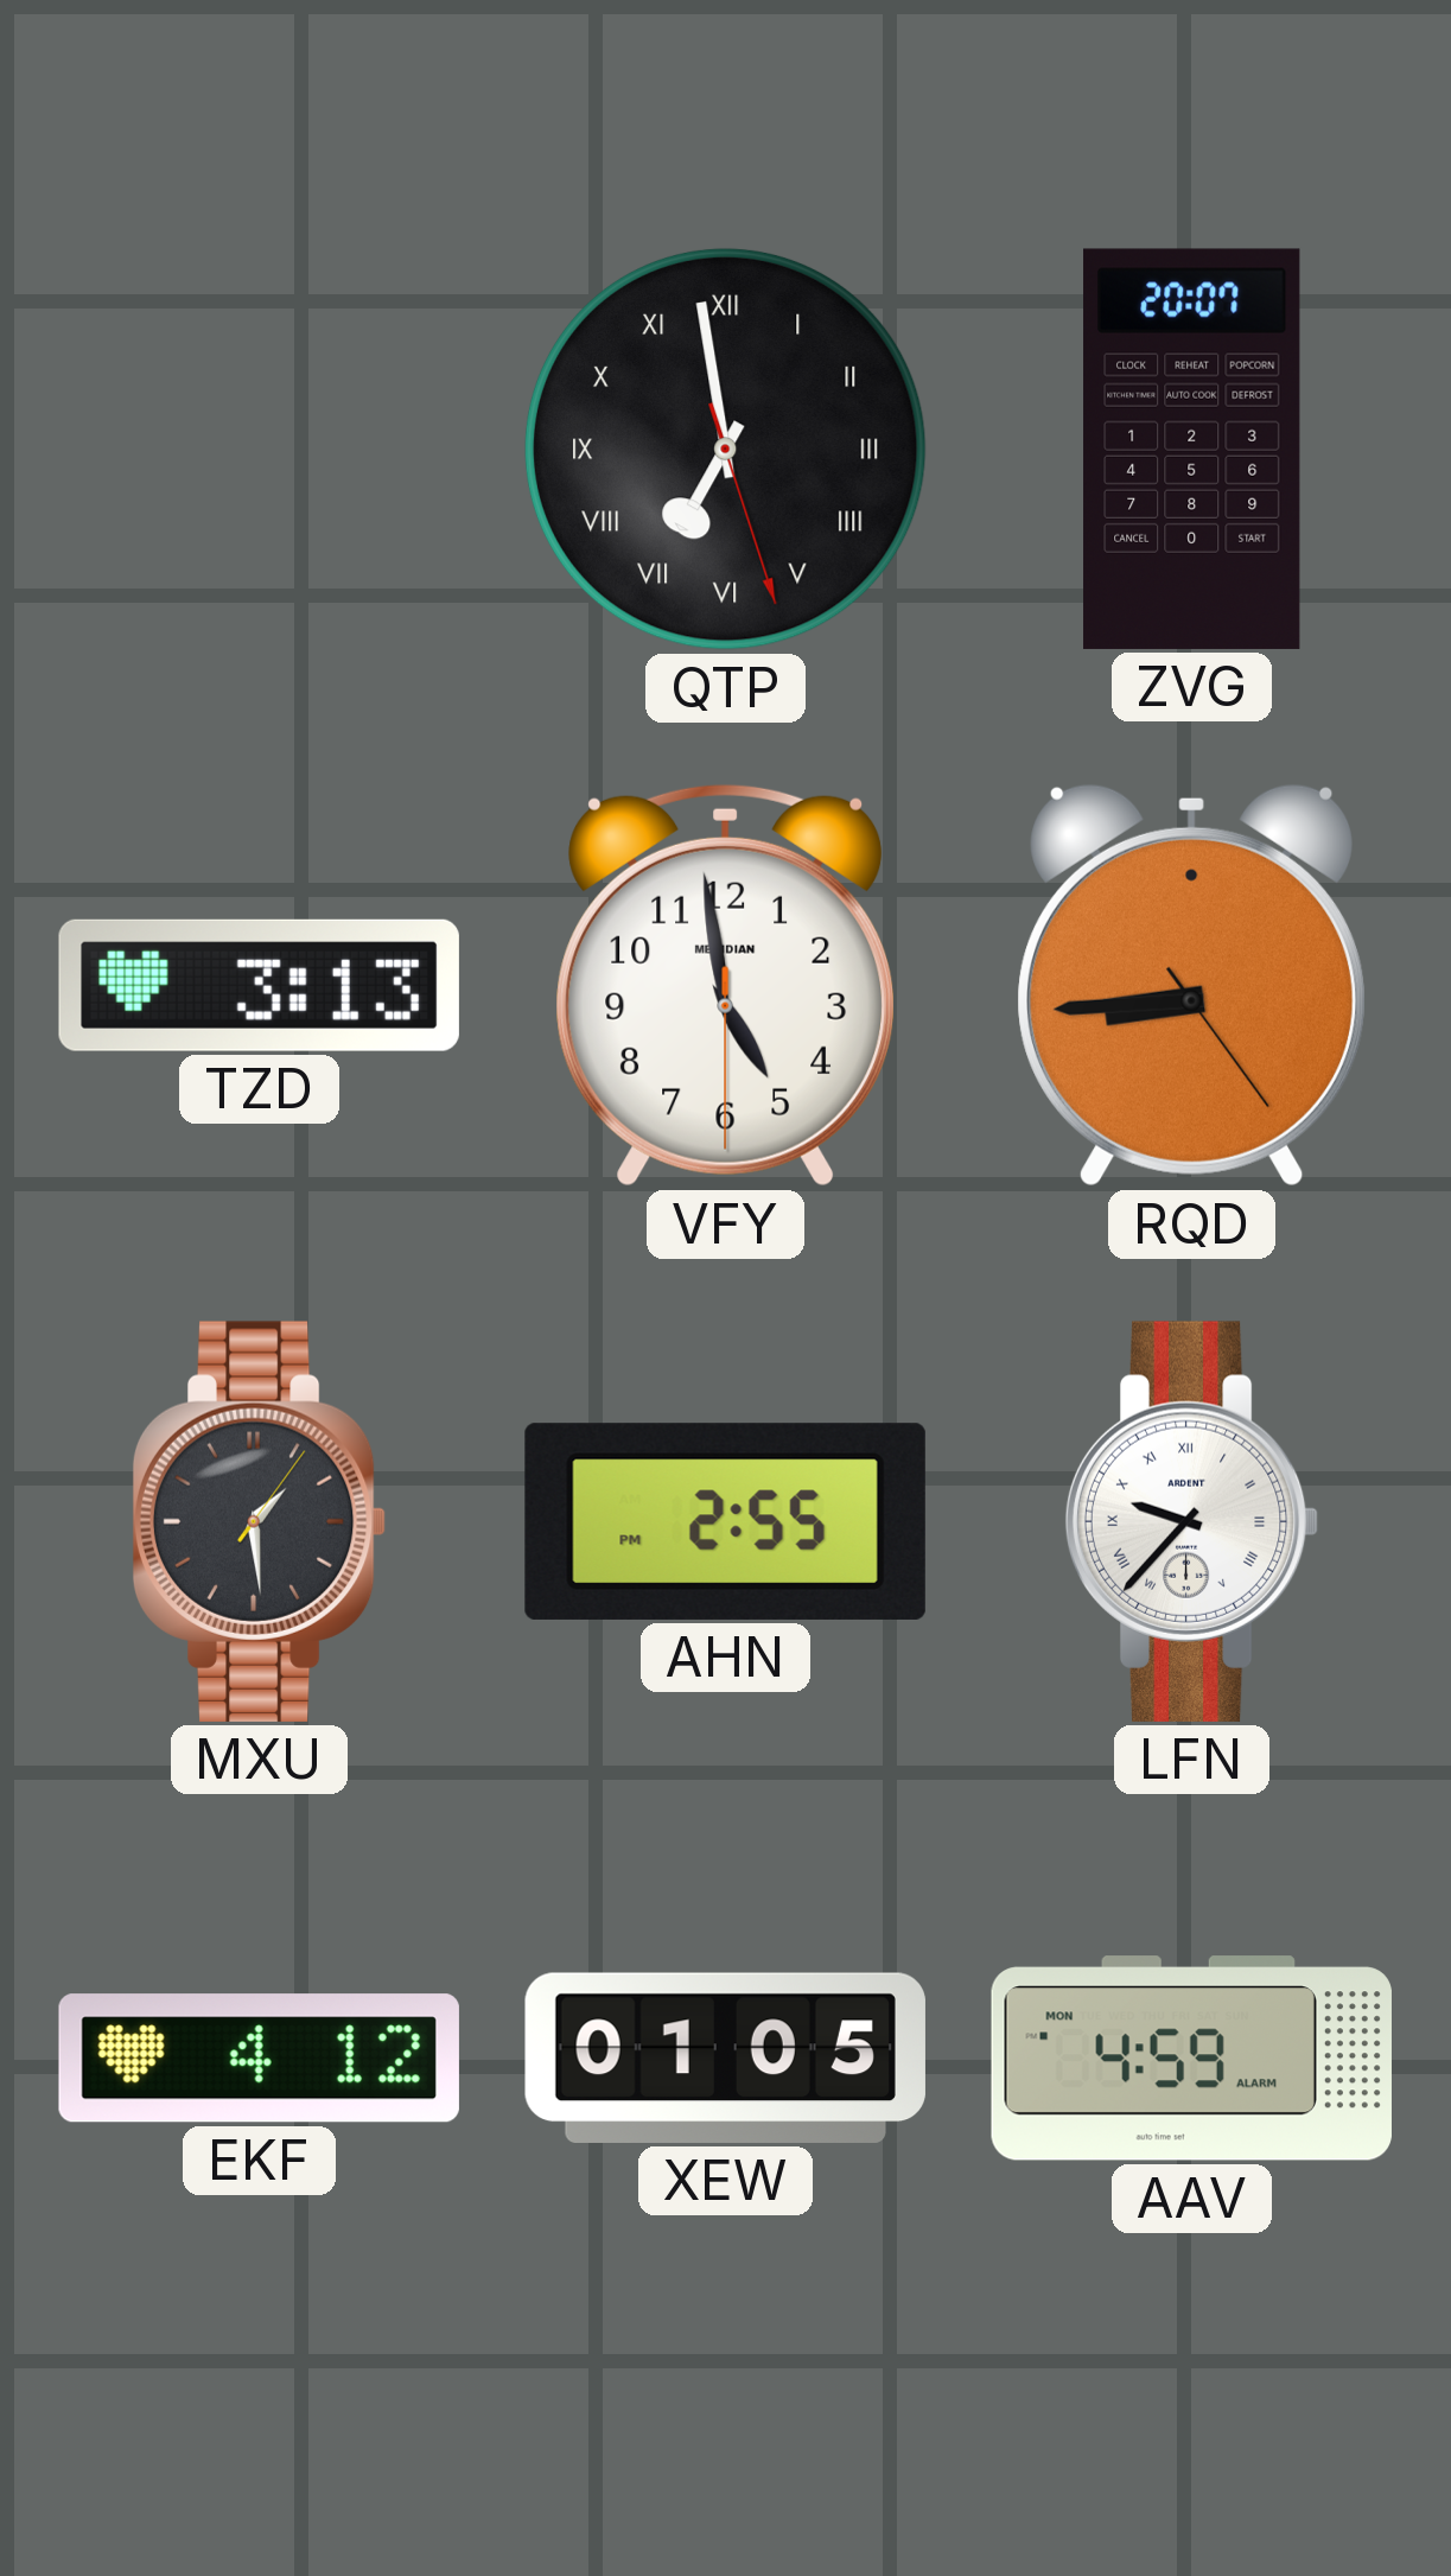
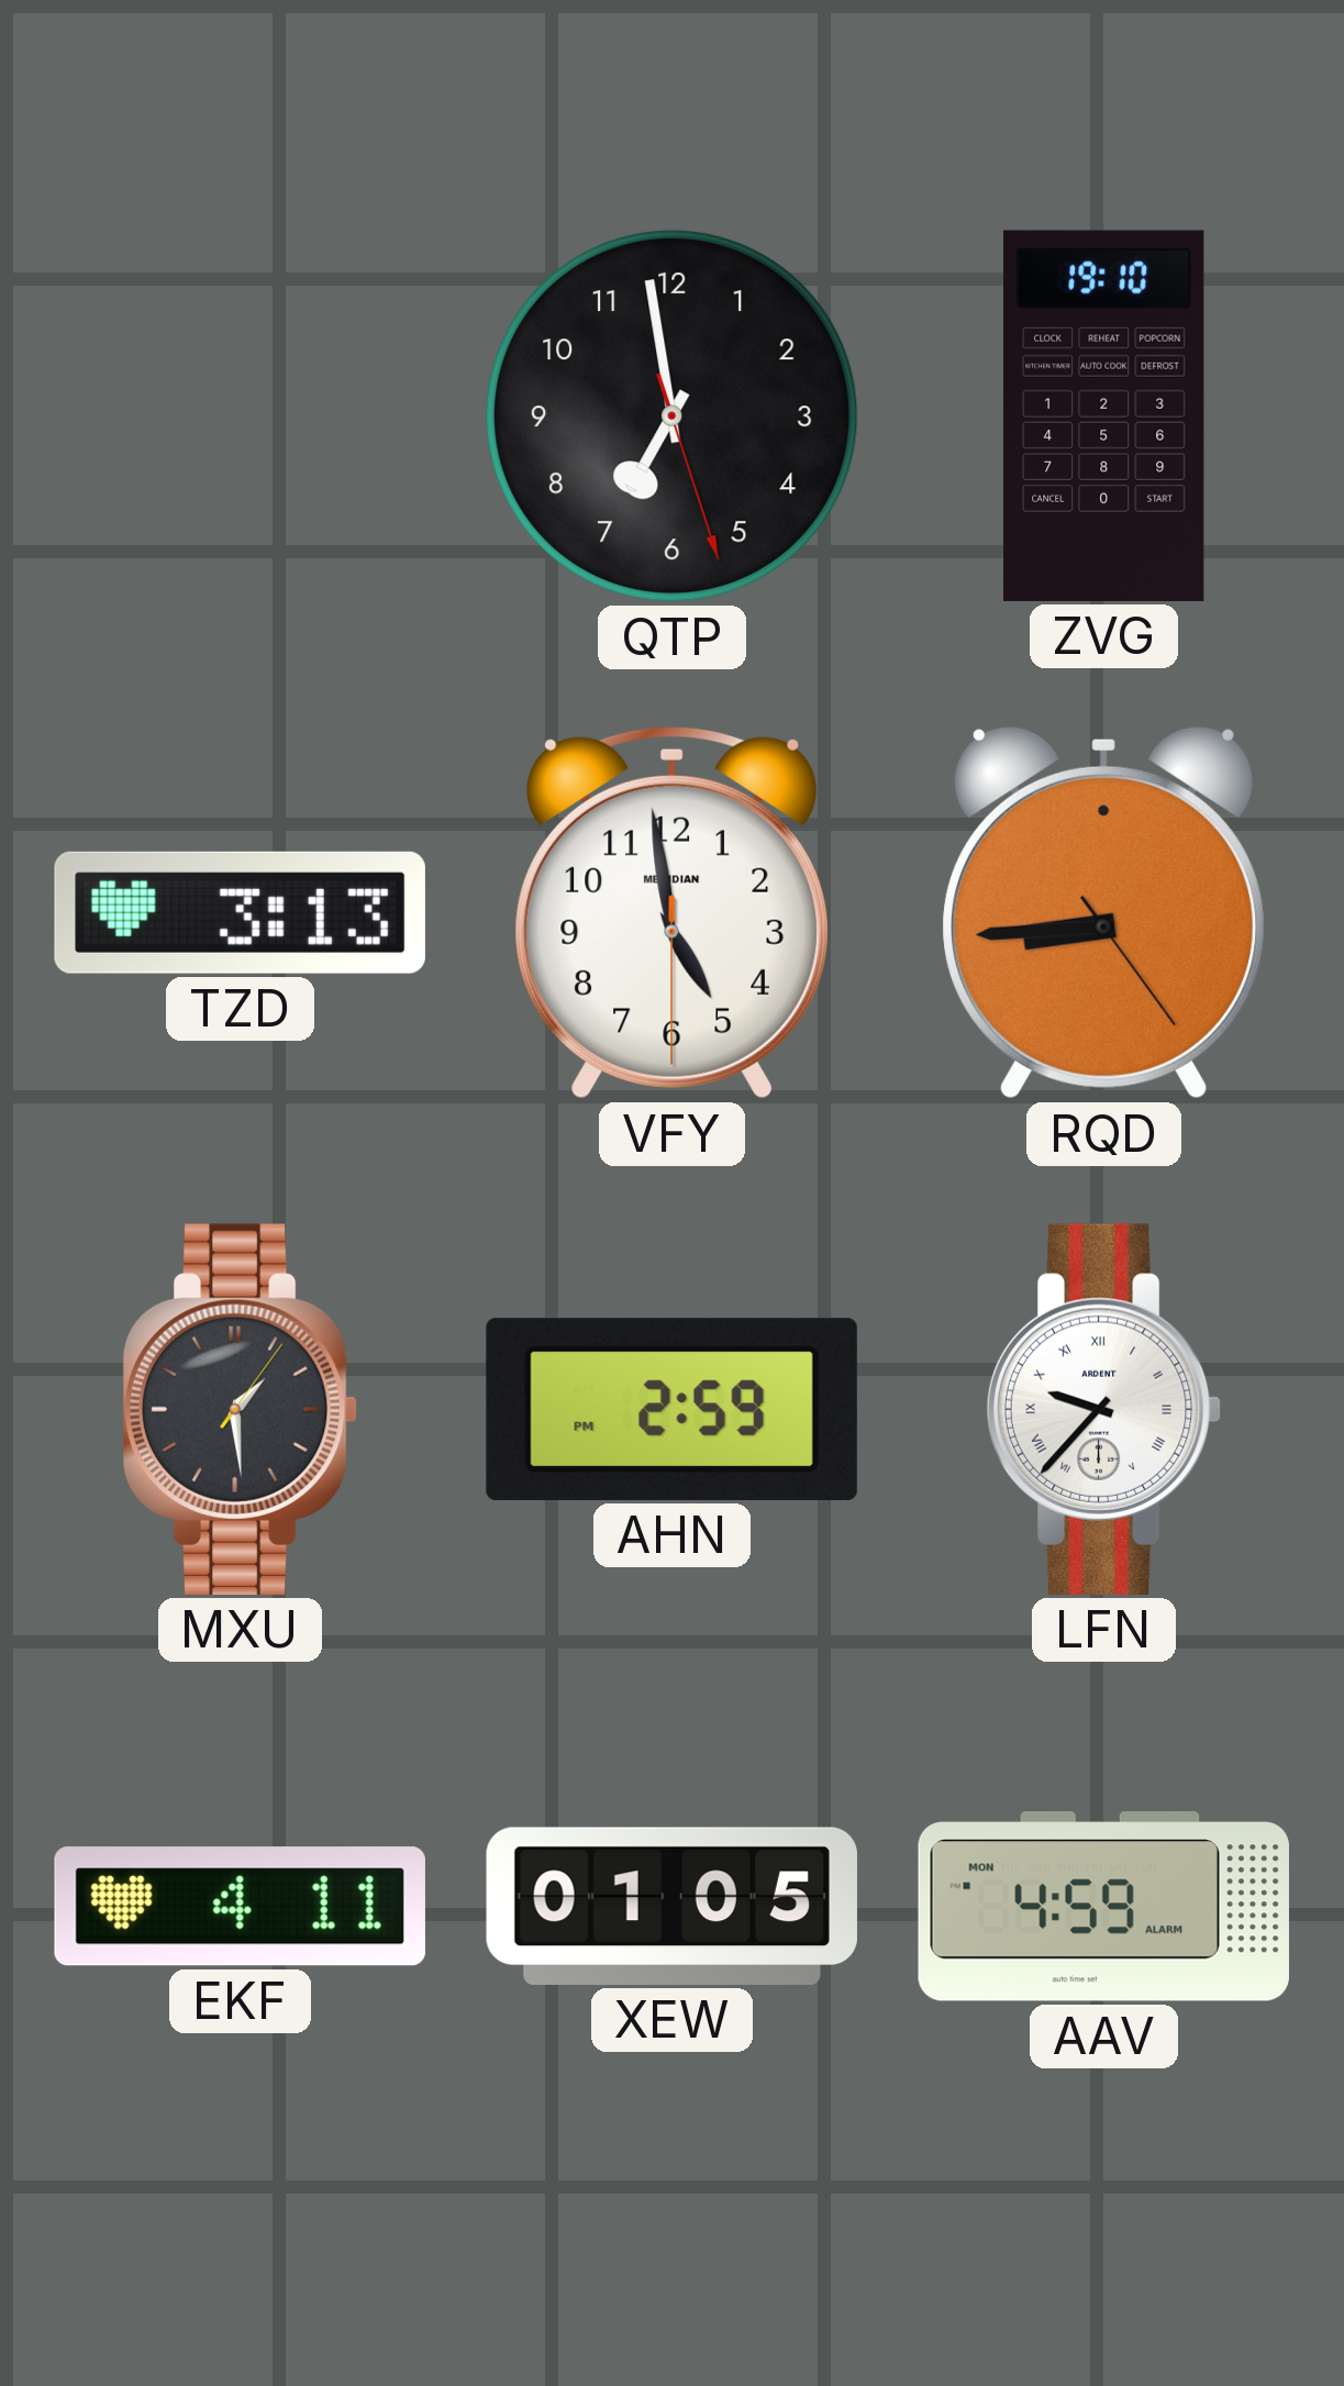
QTP numerals: Roman -> Arabic
ZVG: 20:07 -> 19:10
AHN: 2:55 -> 2:59
EKF: 4:12 -> 4:11
